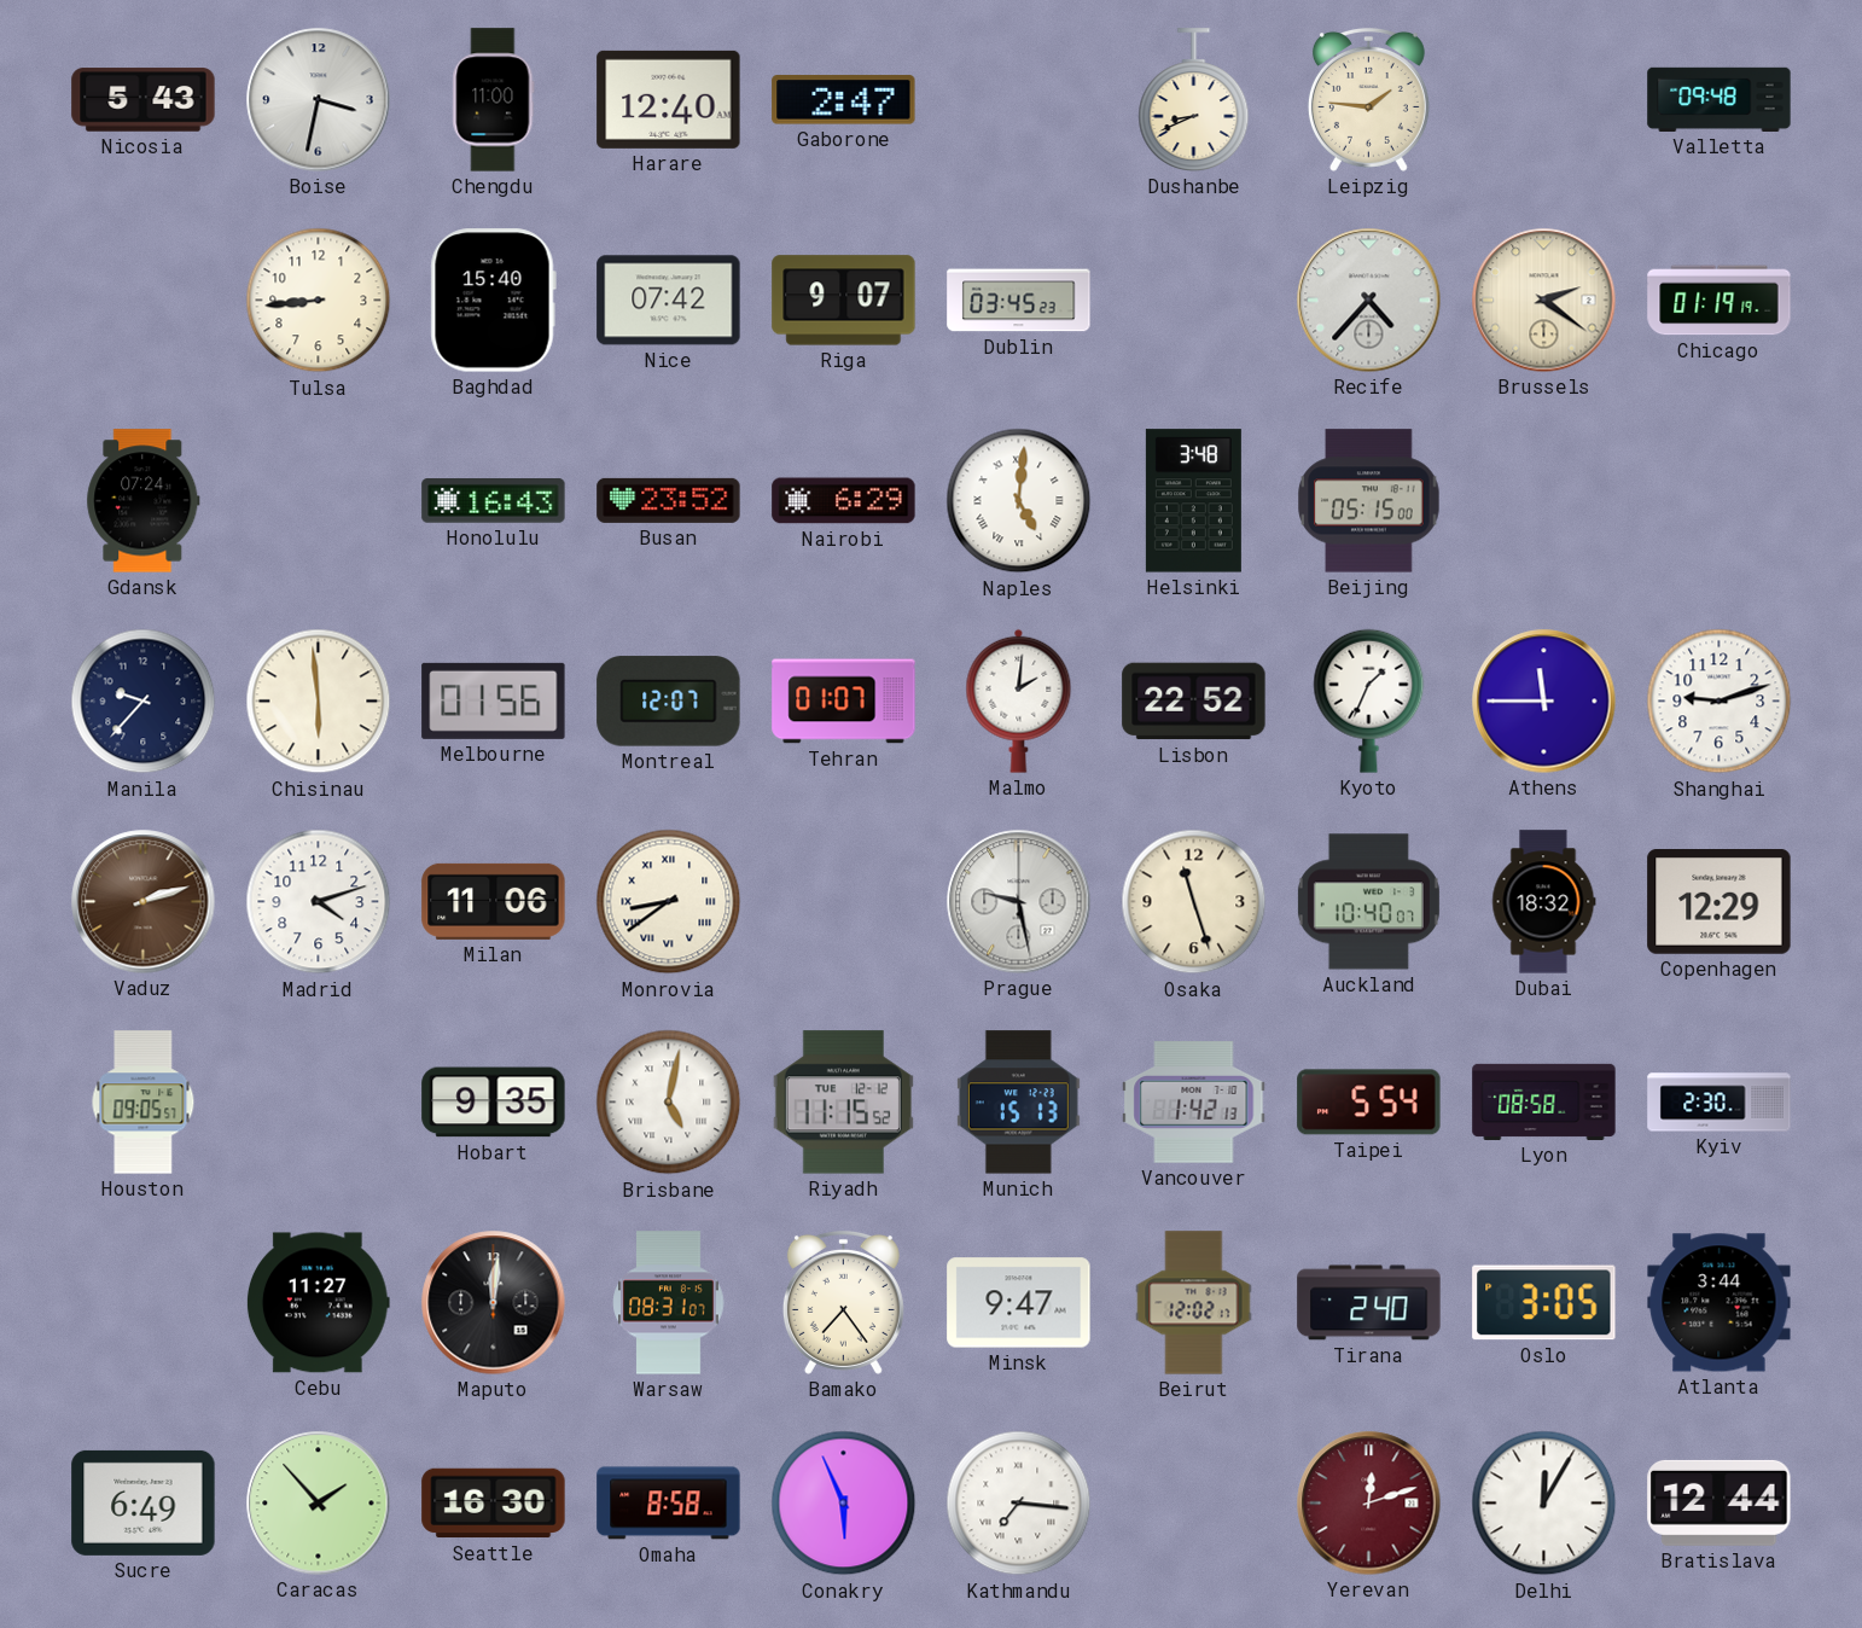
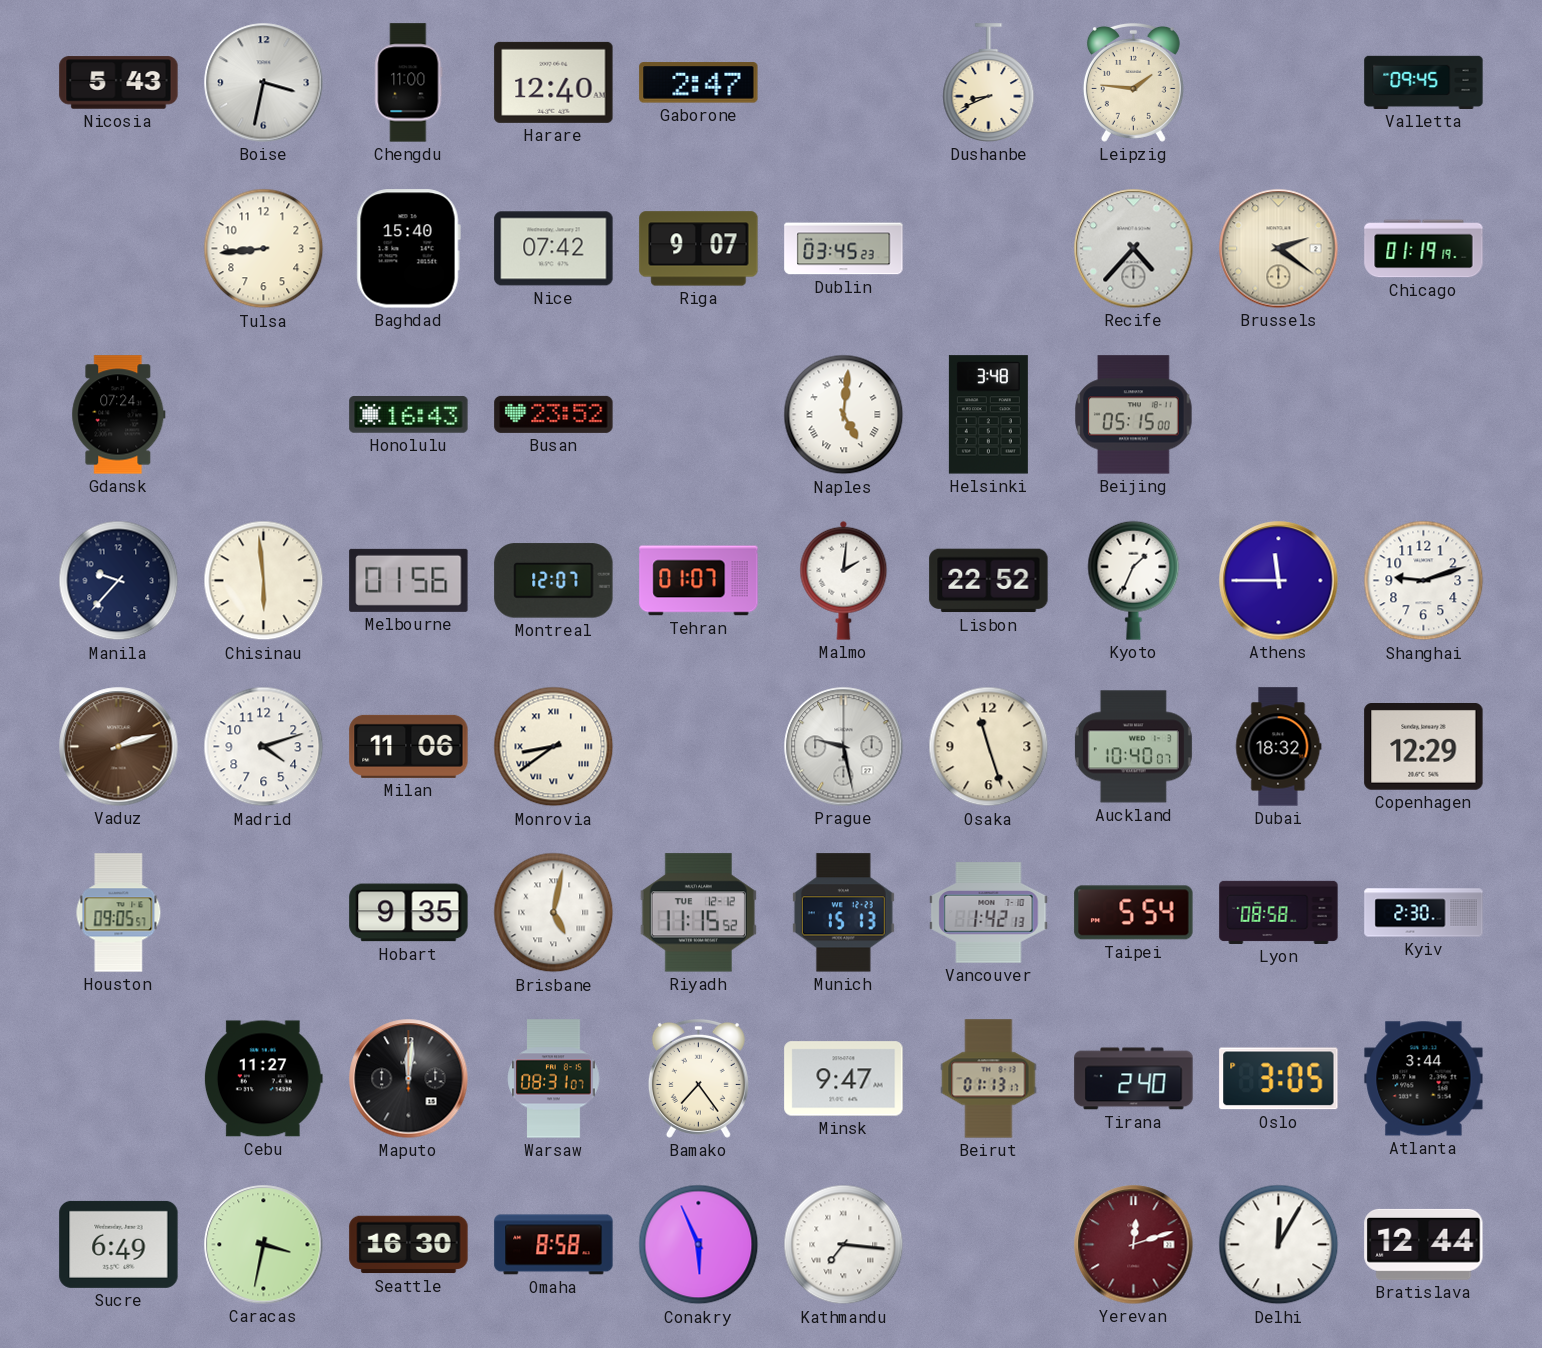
Valletta: 09:48 -> 09:45
Nairobi: 6:29 -> none
Beirut: 12:02 -> 01:13
Caracas: 1:53 -> 3:32
